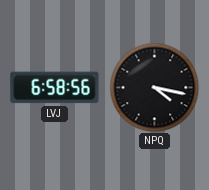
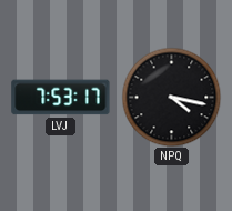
LVJ: 6:58 -> 7:53
